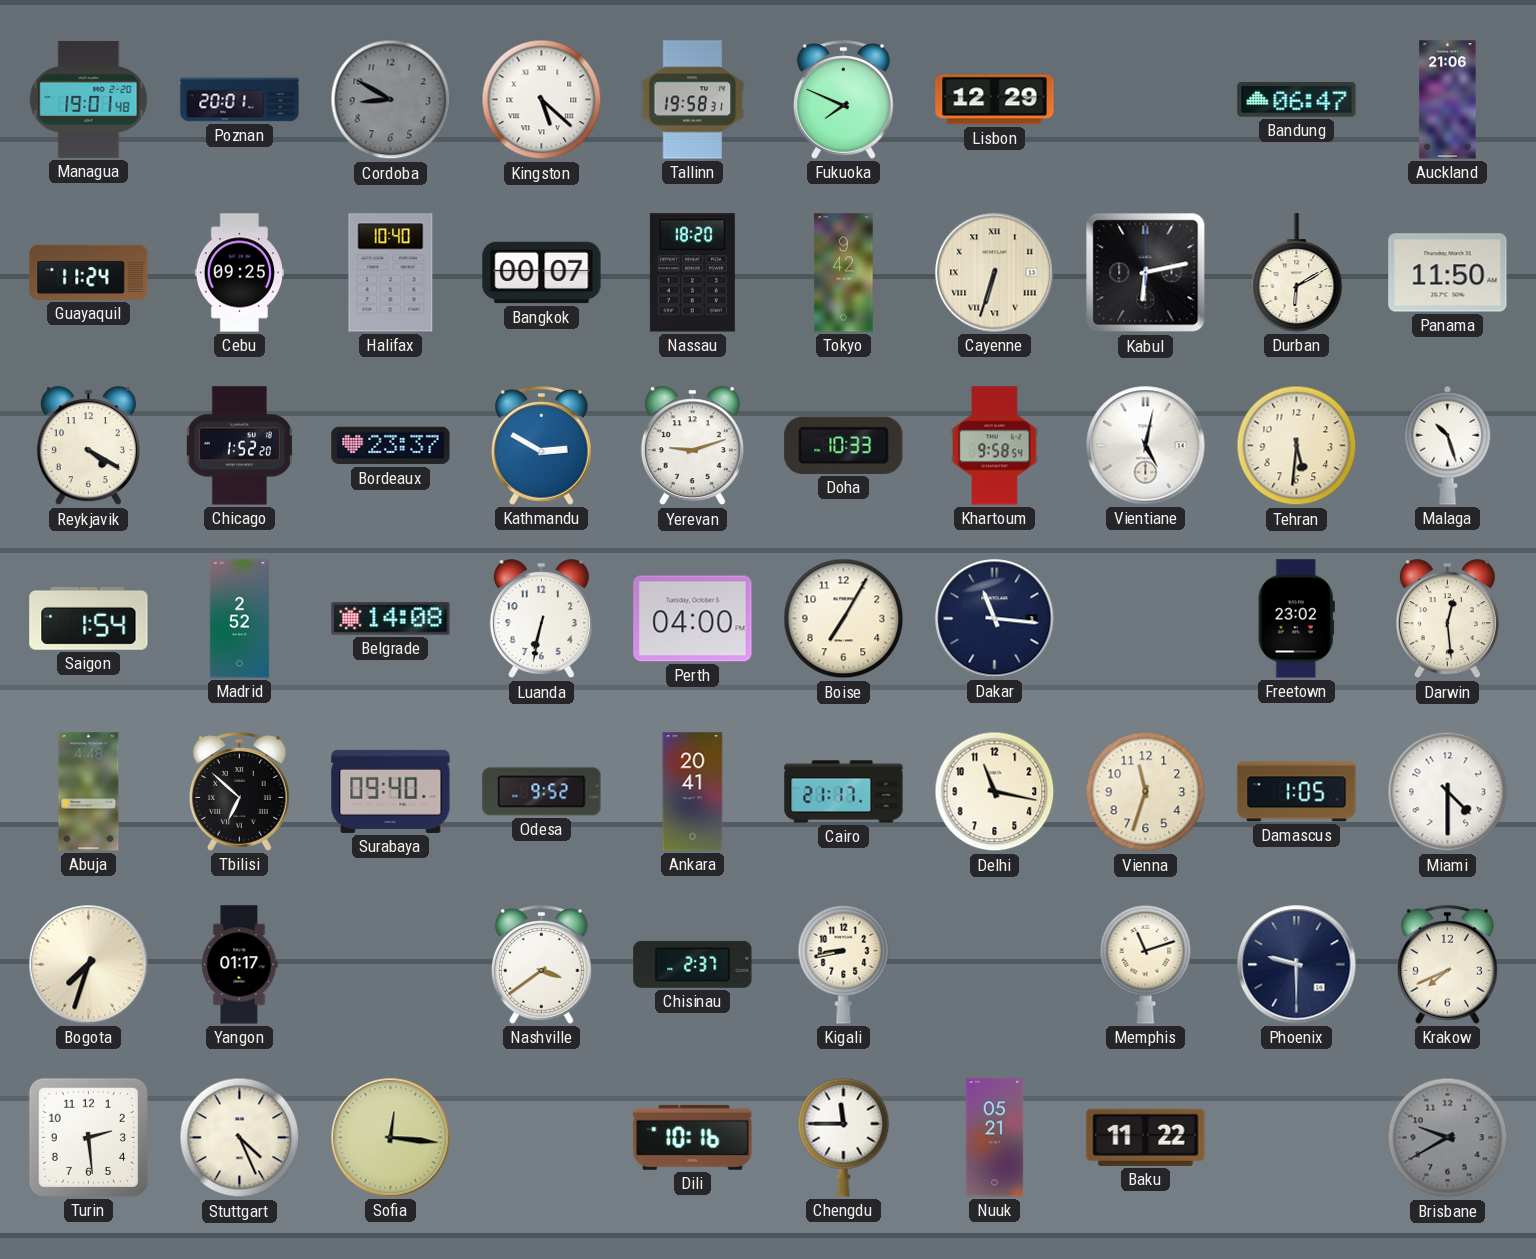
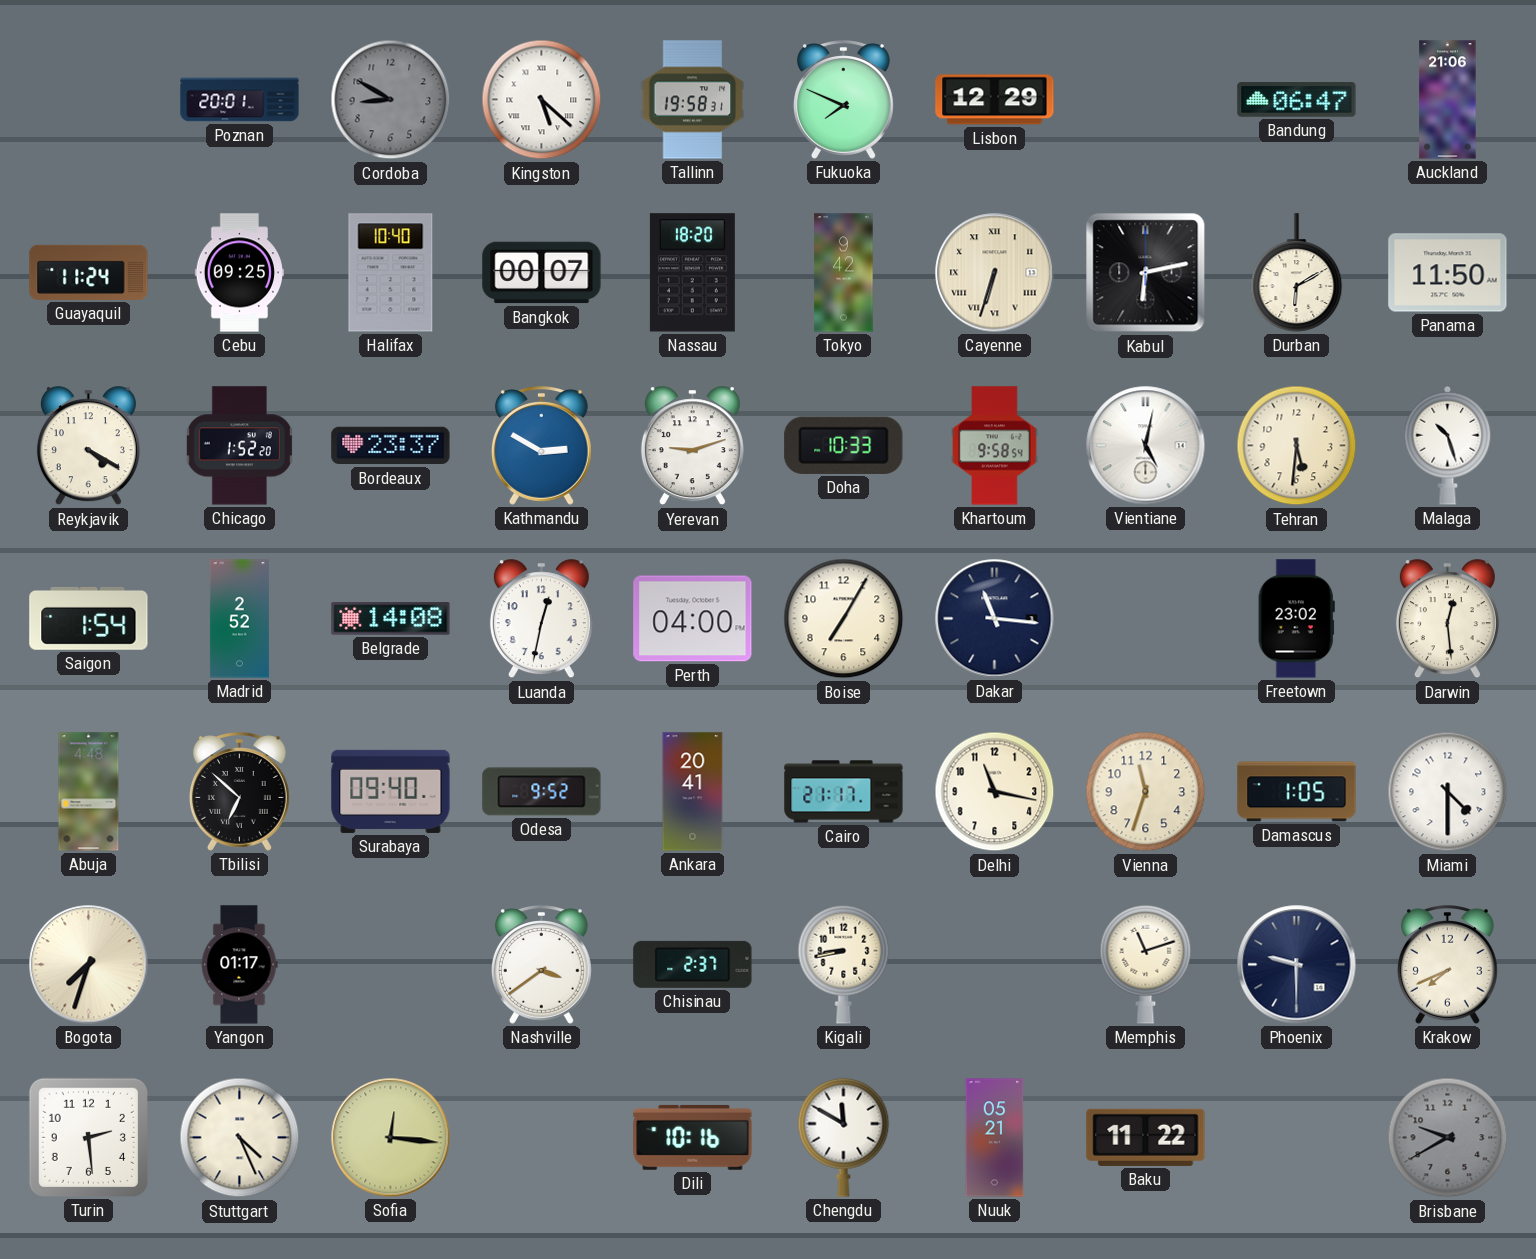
Managua: 19:01 -> none
Luanda: 6:32 -> 12:32
Chengdu: 11:45 -> 11:50
